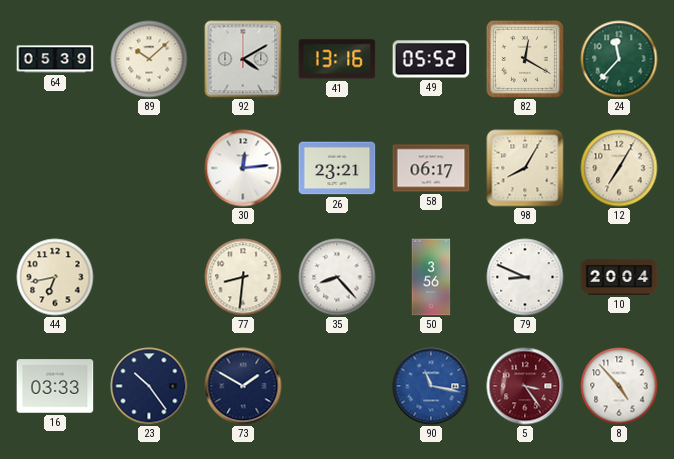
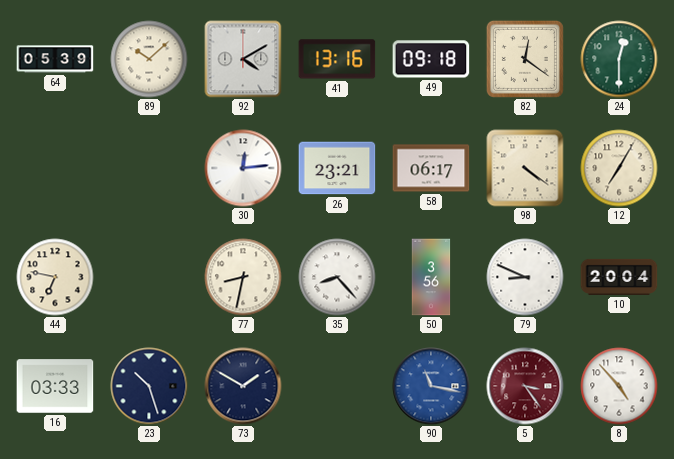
49: 05:52 -> 09:18
82: 12:20 -> 12:21
24: 11:37 -> 12:30
98: 8:05 -> 4:21
44: 6:43 -> 6:47
77: 8:31 -> 8:32
23: 10:24 -> 10:27
